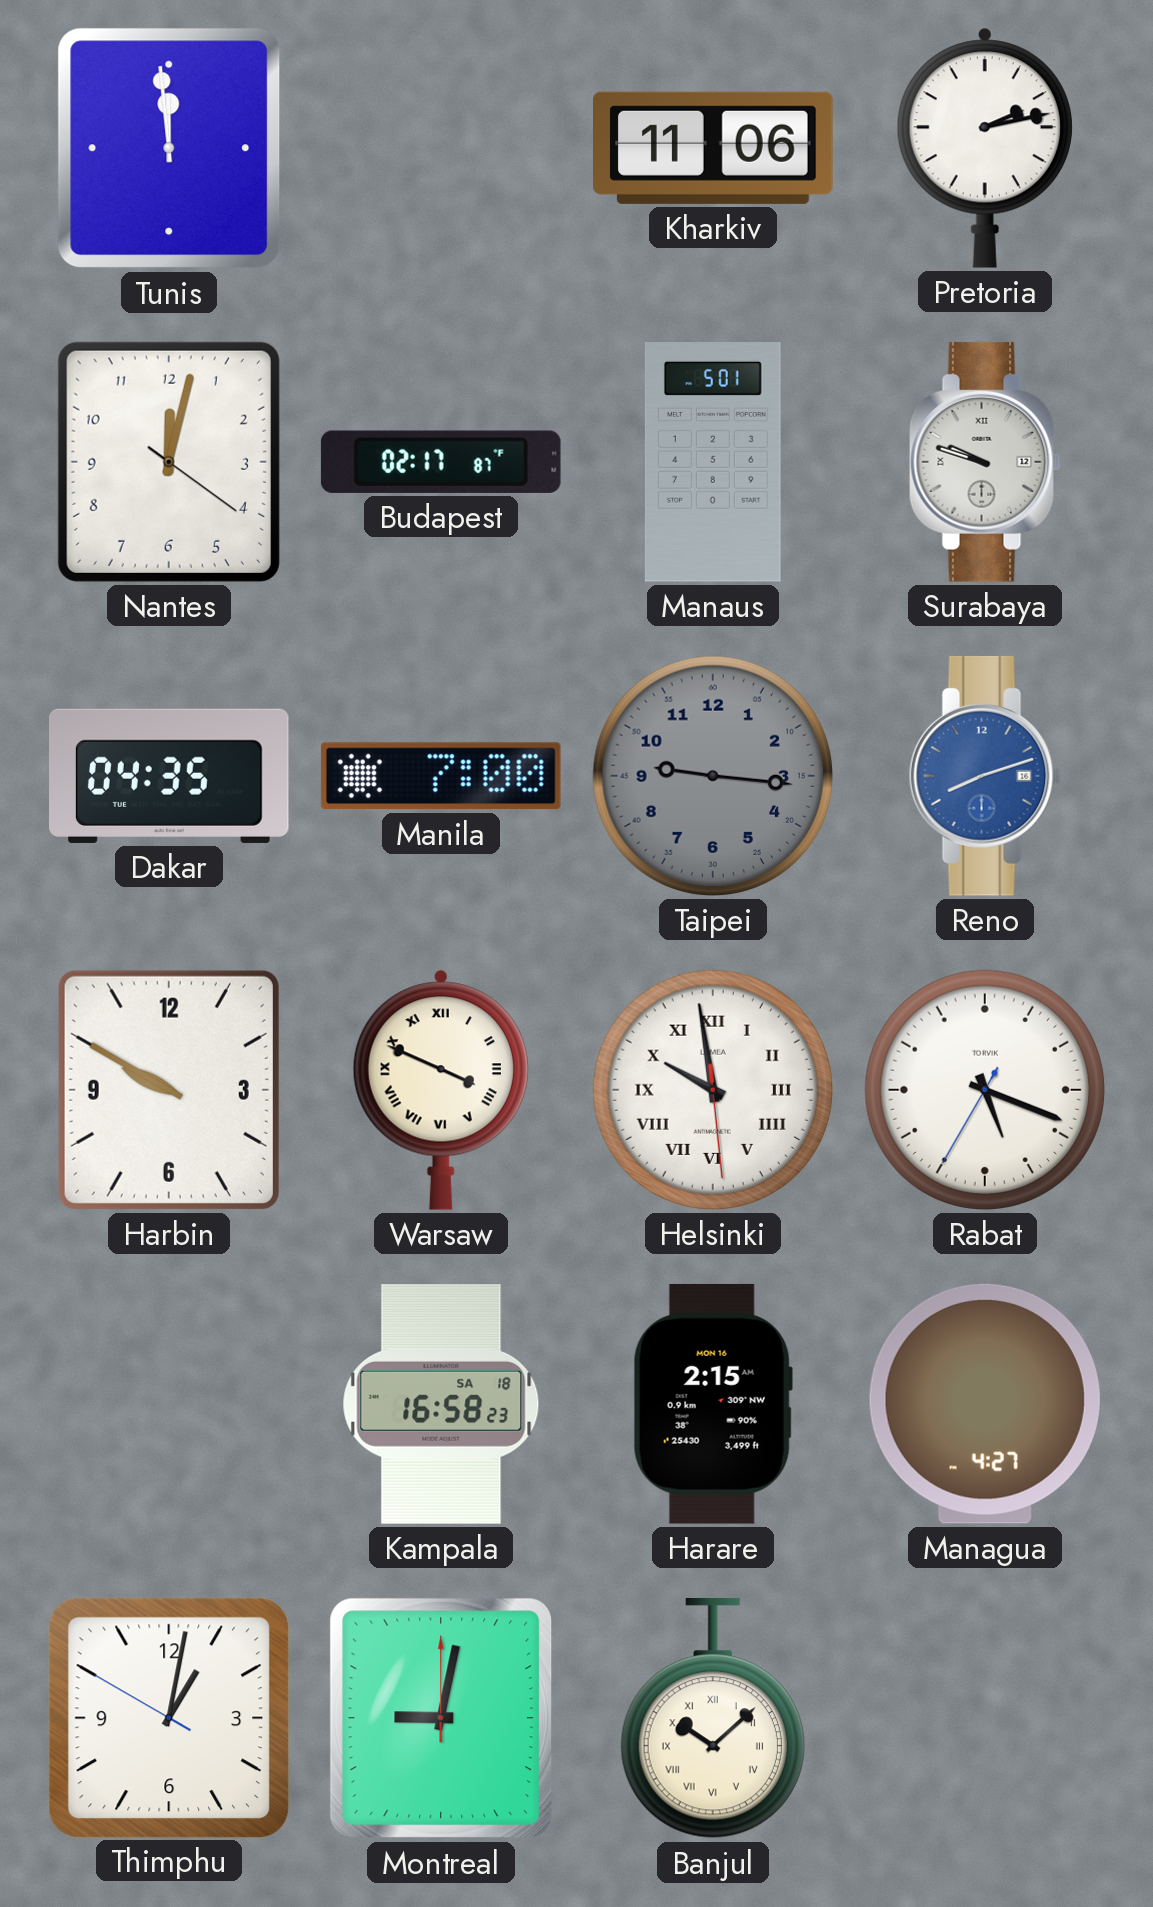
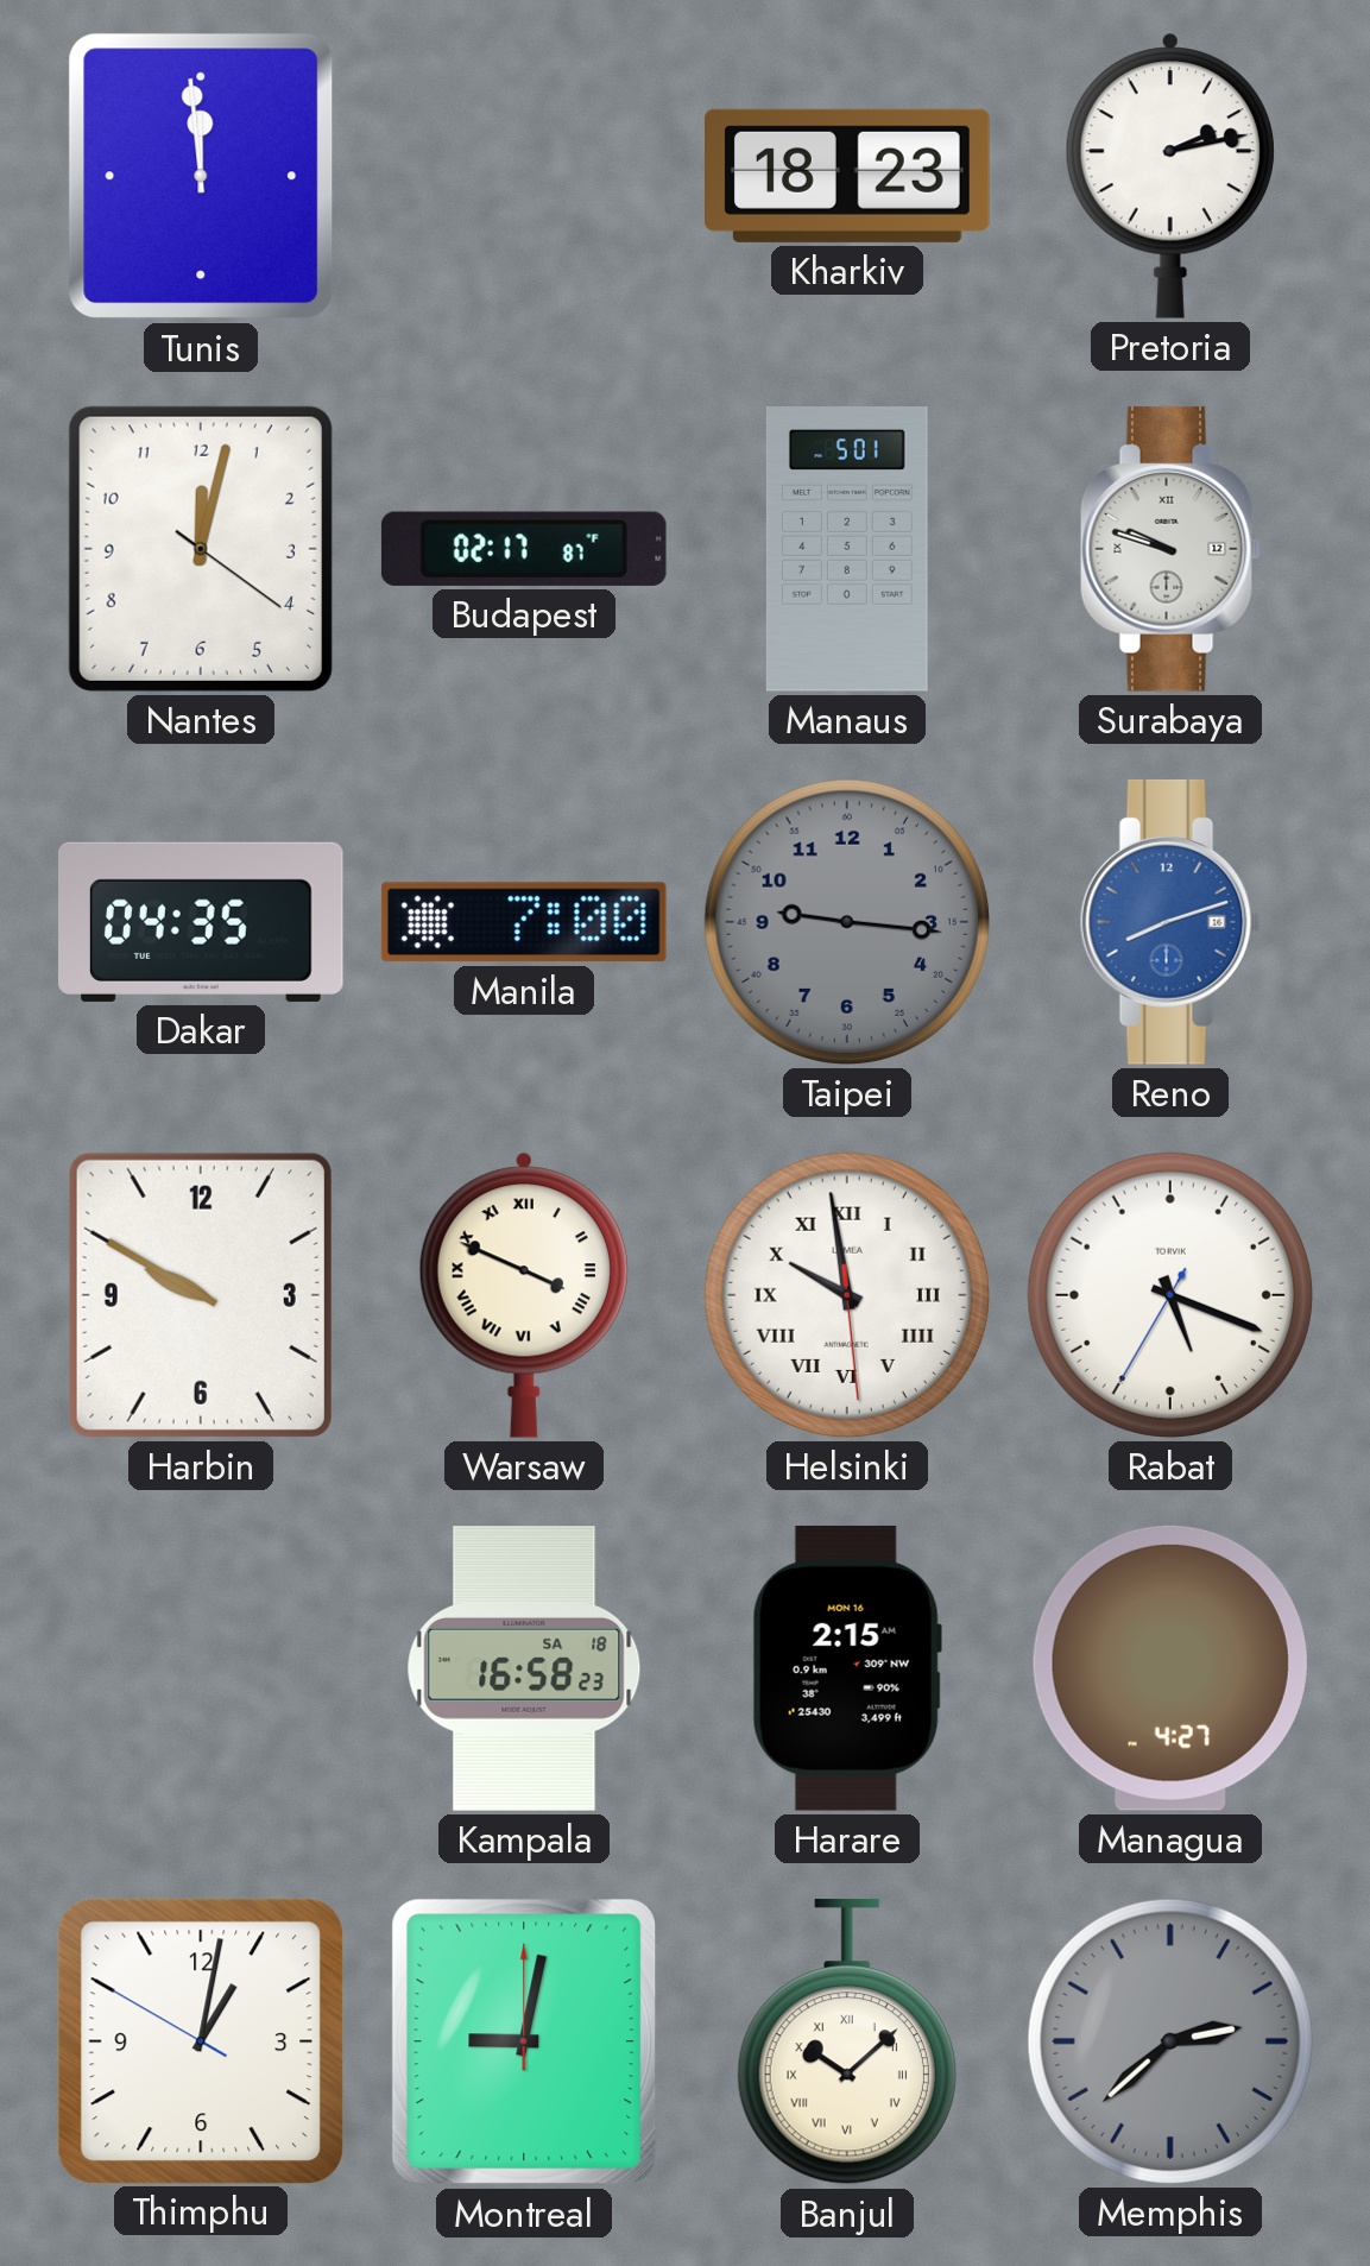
Kharkiv: 11:06 -> 18:23
Memphis: none -> 2:38
